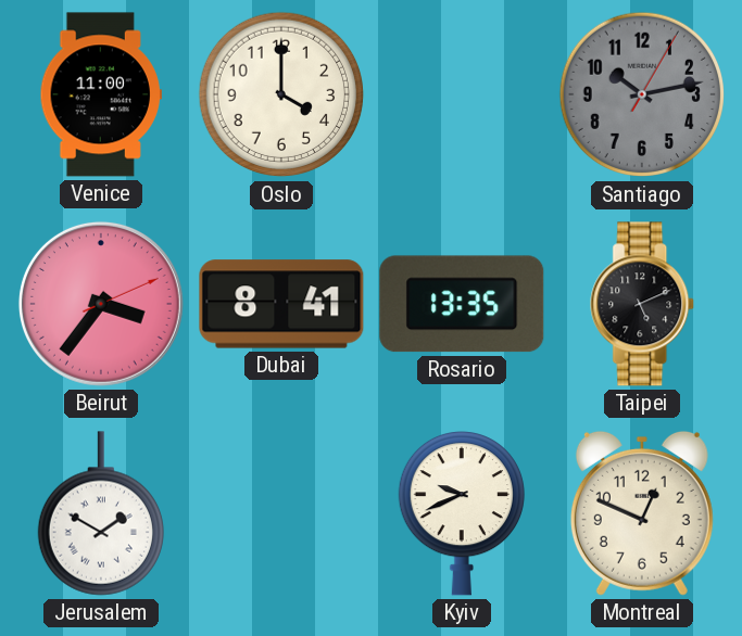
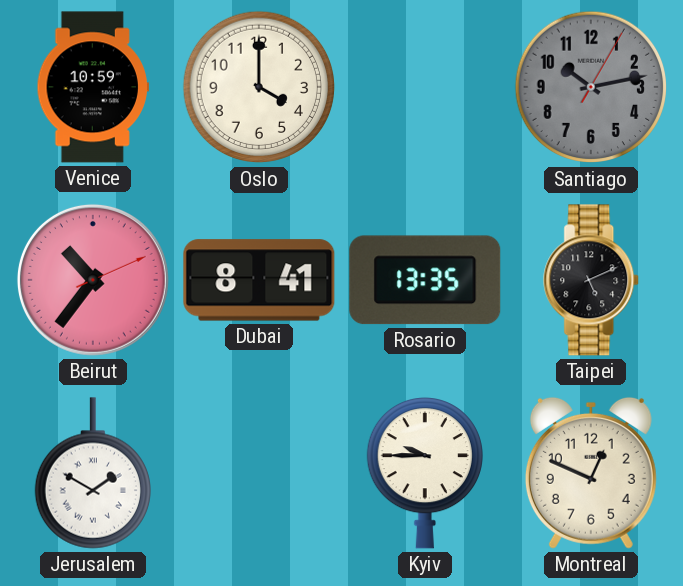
Venice: 11:00 -> 10:59
Beirut: 3:36 -> 10:36
Kyiv: 9:41 -> 9:45
